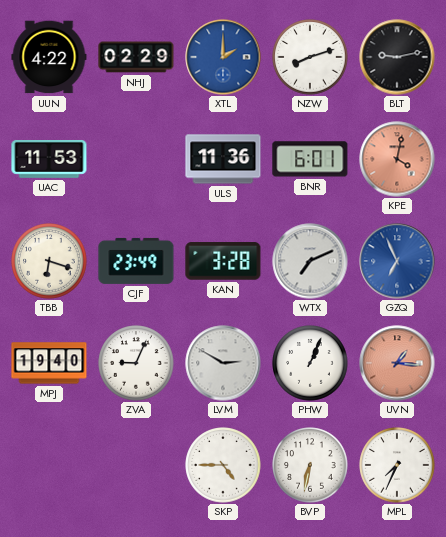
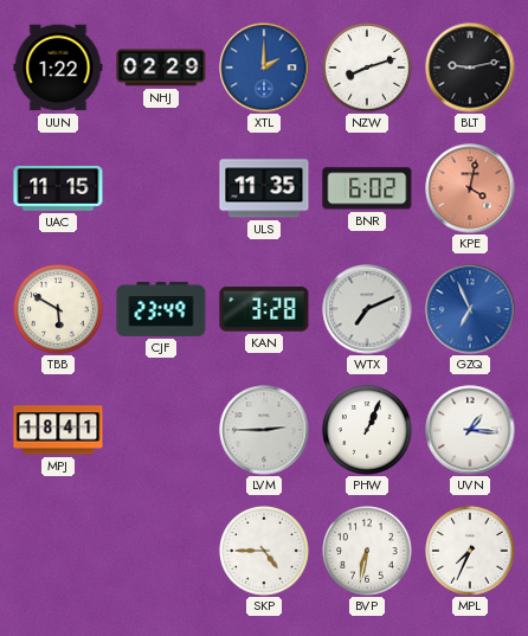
UUN: 4:22 -> 1:22
UAC: 11:53 -> 11:15
ULS: 11:36 -> 11:35
BNR: 6:01 -> 6:02
TBB: 6:18 -> 5:50
MPJ: 19:40 -> 18:41
ZVA: 9:04 -> none
LVM: 2:50 -> 2:45
UVN dial: salmon -> white
